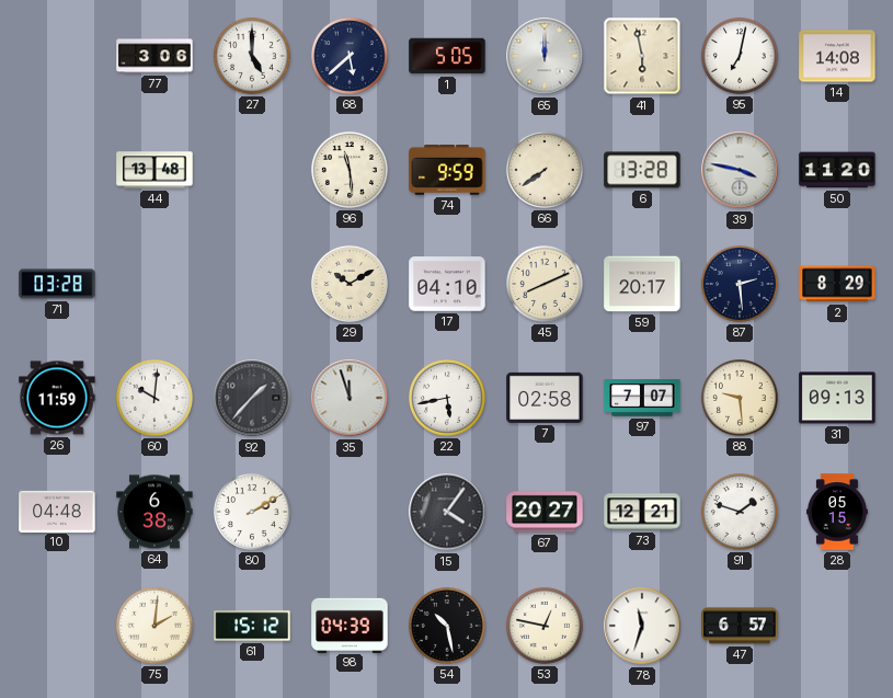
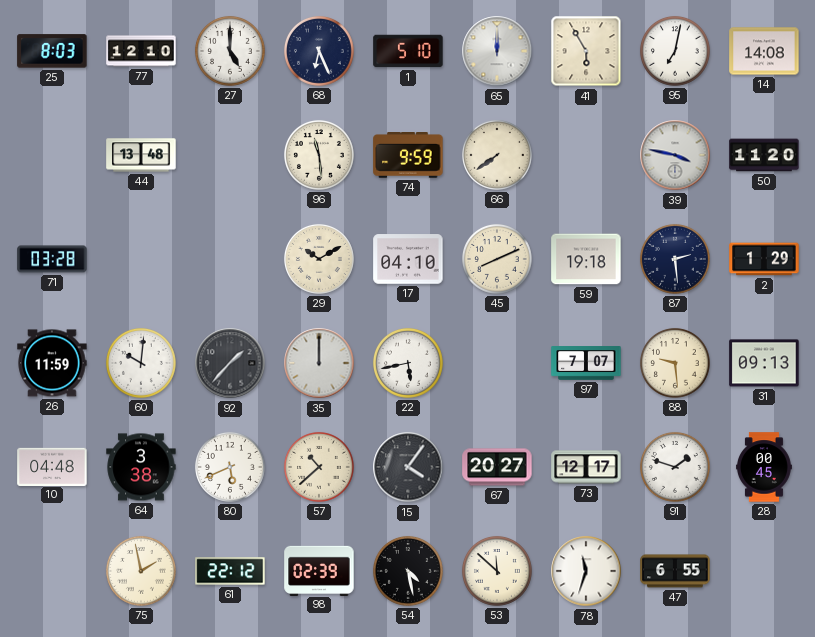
25: none -> 8:03
77: 3:06 -> 12:10
68: 5:38 -> 6:26
1: 5:05 -> 5:10
41: 5:58 -> 5:55
6: 13:28 -> none
59: 20:17 -> 19:18
2: 8:29 -> 1:29
35: 11:57 -> 12:00
7: 02:58 -> none
64: 6:38 -> 3:38
80: 2:10 -> 5:41
57: none -> 10:38
73: 12:21 -> 12:17
28: 05:15 -> 00:45
75: 2:01 -> 1:58
61: 15:12 -> 22:12
98: 04:39 -> 02:39
54: 10:28 -> 4:28
53: 12:47 -> 11:52
47: 6:57 -> 6:55
